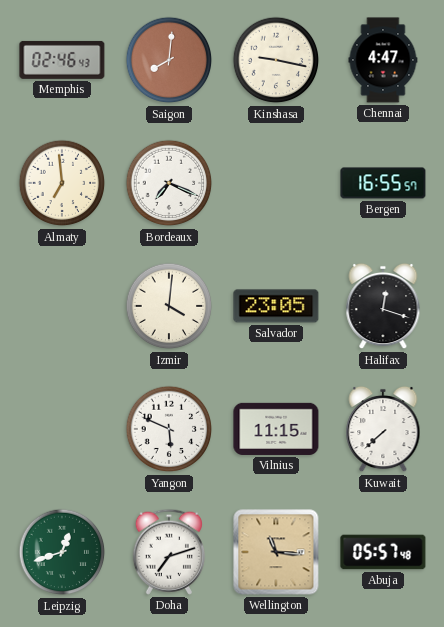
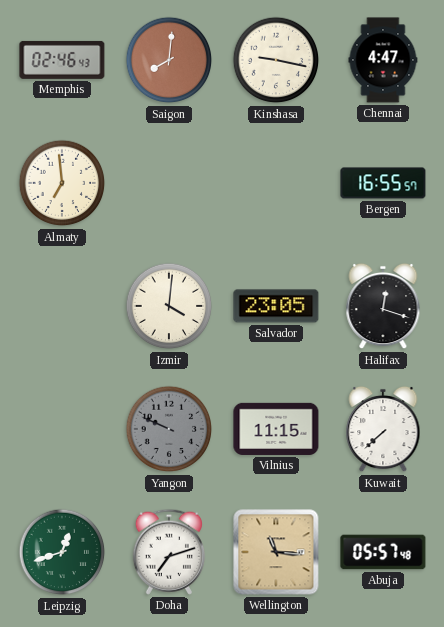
Bordeaux: 7:19 -> none
Yangon: 5:49 -> 9:49
Yangon dial: white -> grey
